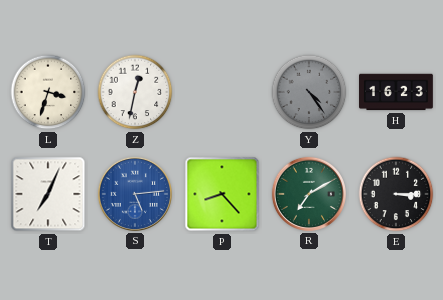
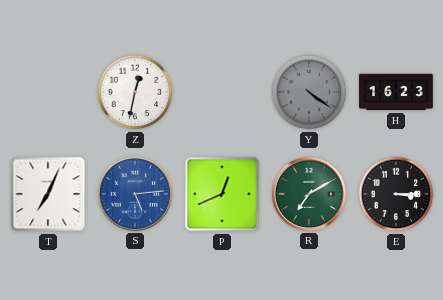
L: 3:33 -> none
Y: 4:24 -> 4:21
P: 8:23 -> 12:41
